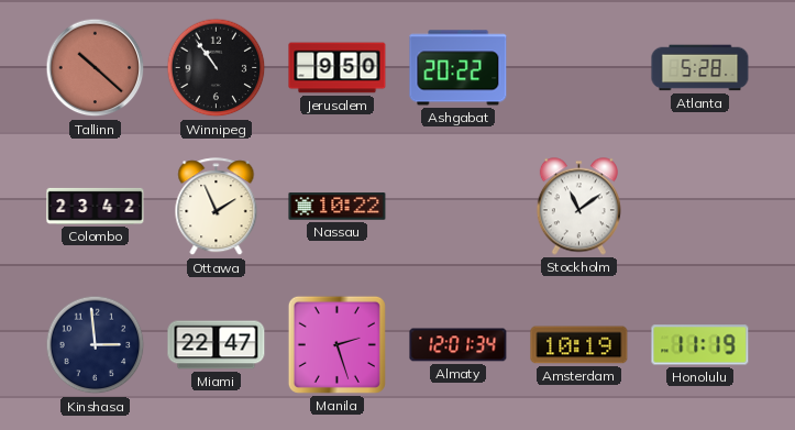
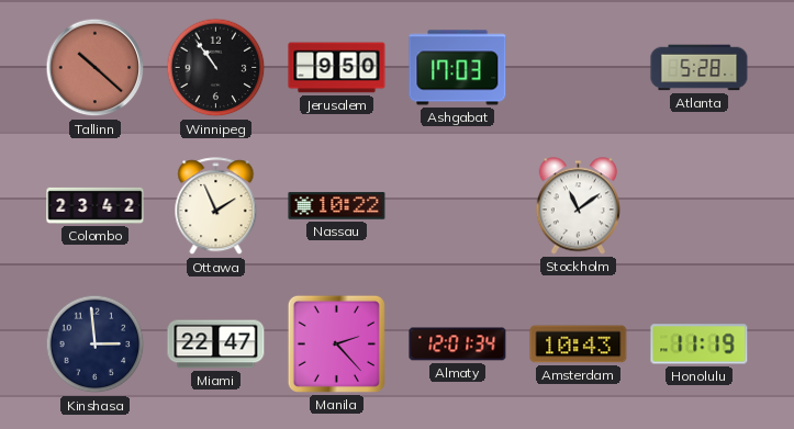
Ashgabat: 20:22 -> 17:03
Manila: 2:27 -> 2:23
Amsterdam: 10:19 -> 10:43
